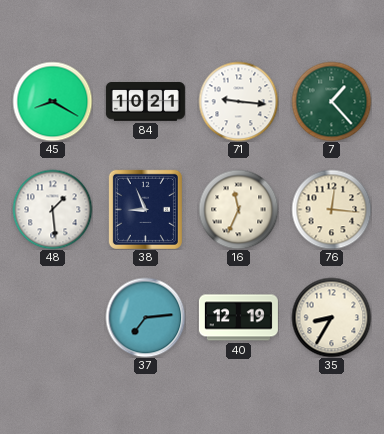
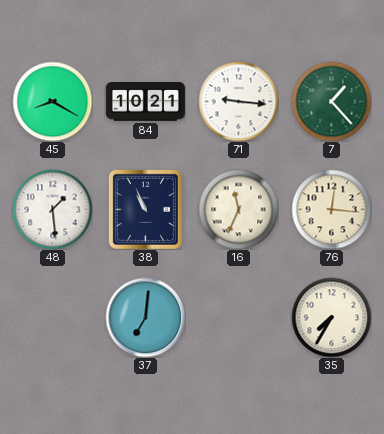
38: 8:56 -> 10:56
37: 7:14 -> 7:01
40: 12:19 -> none
35: 8:35 -> 7:35
